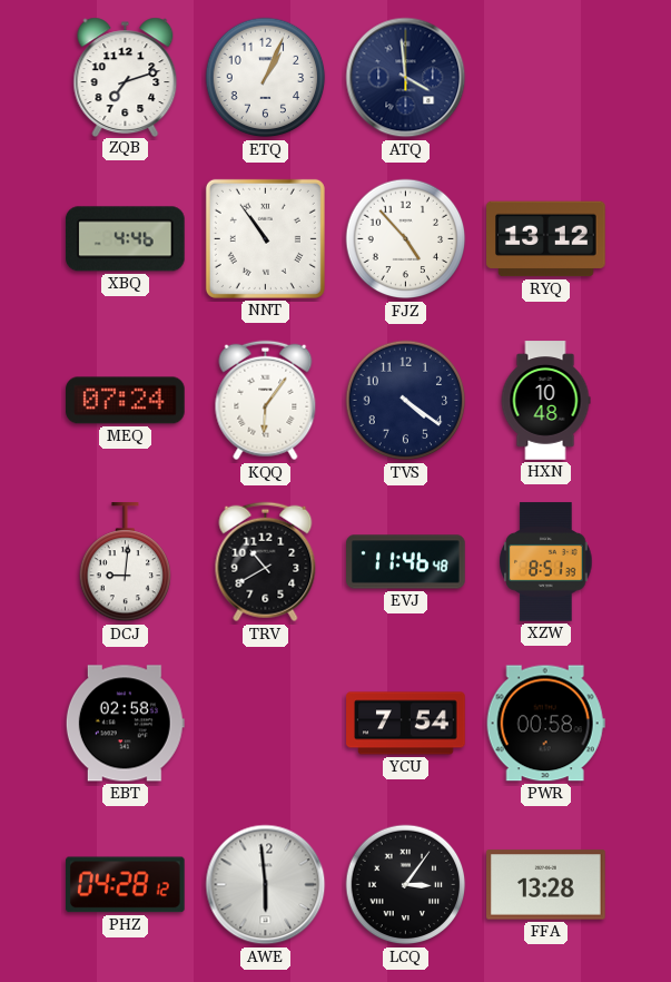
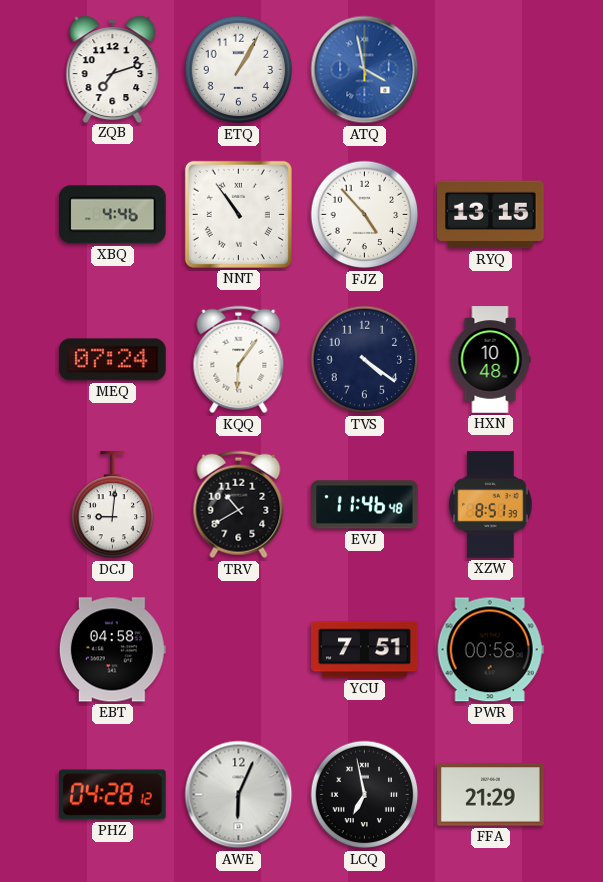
ETQ: 1:04 -> 1:05
ATQ: 3:59 -> 3:58
ATQ dial: navy -> blue
RYQ: 13:12 -> 13:15
EBT: 02:58 -> 04:58
YCU: 7:54 -> 7:51
AWE: 5:59 -> 6:04
LCQ: 3:06 -> 6:58
FFA: 13:28 -> 21:29
